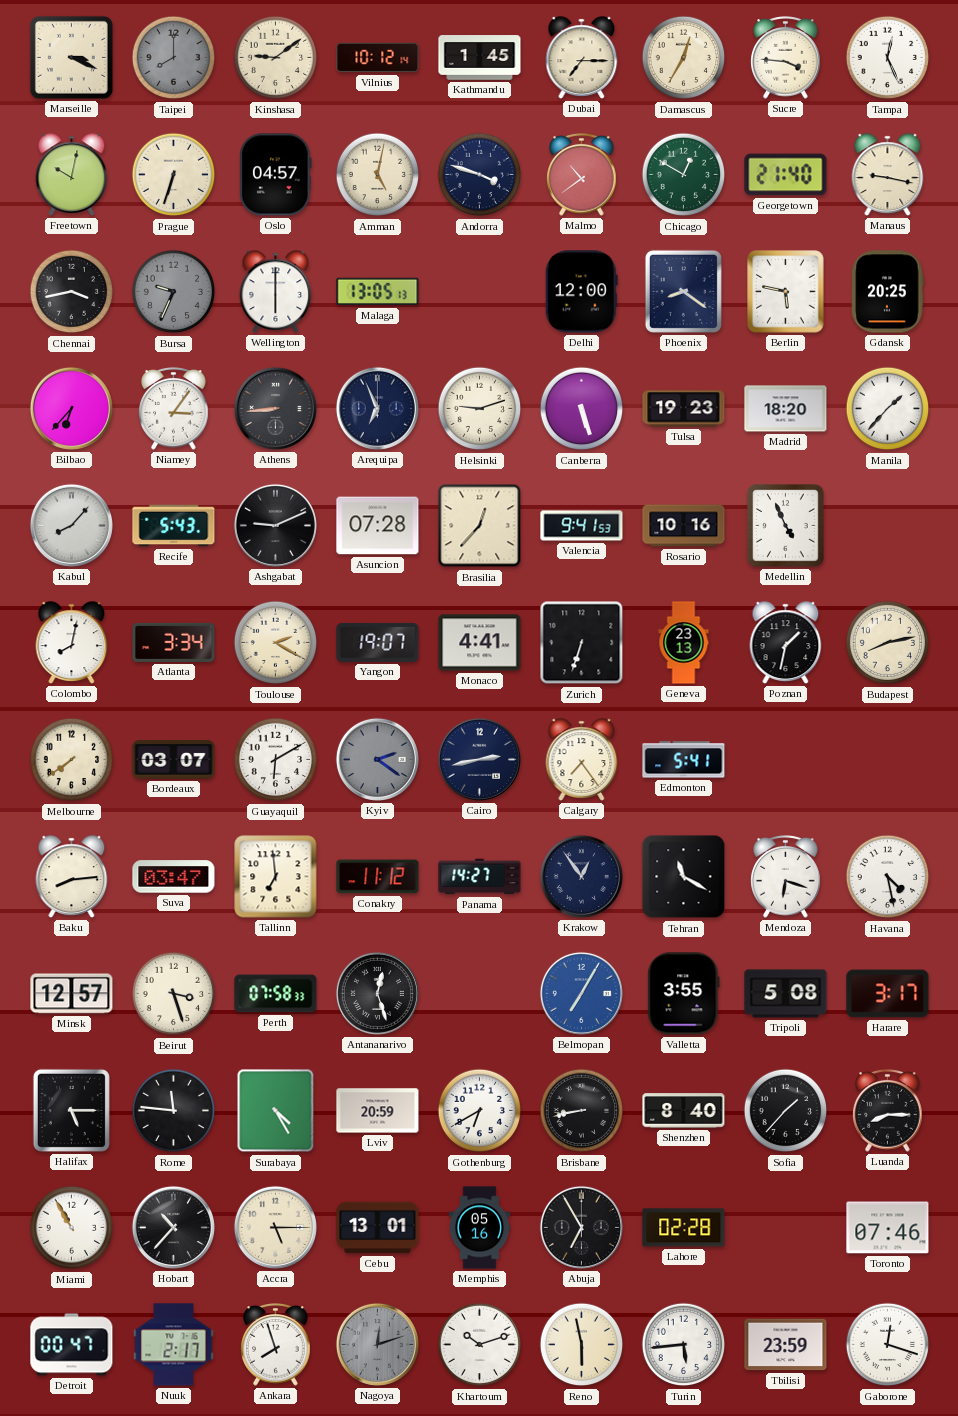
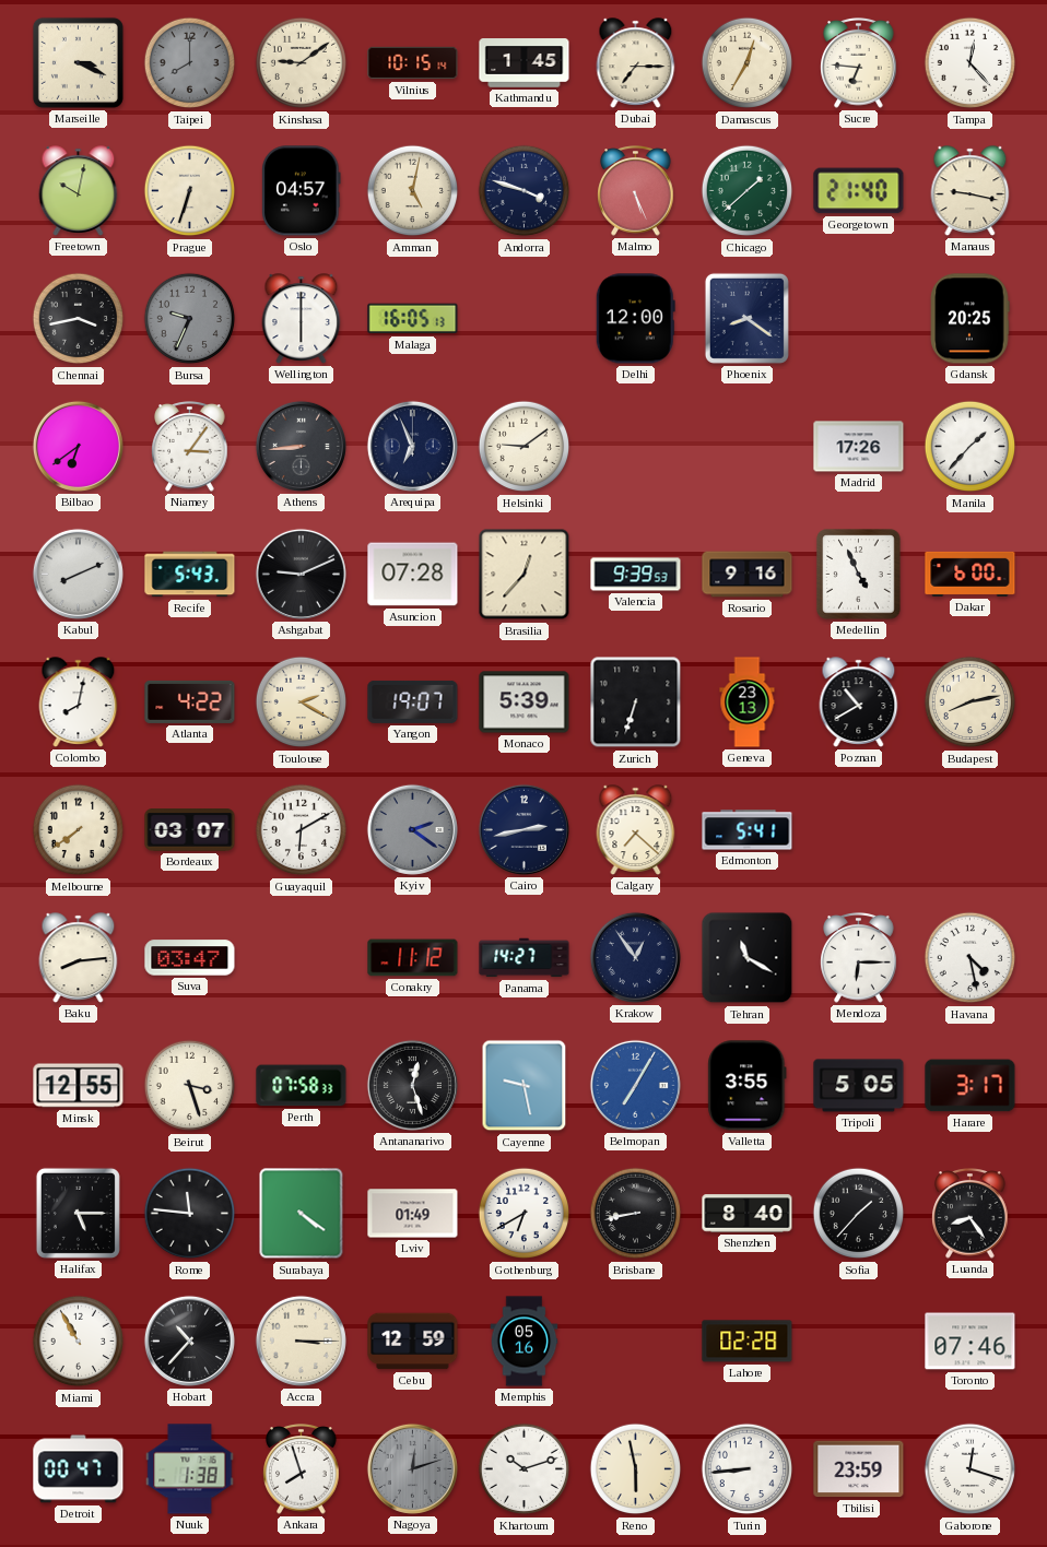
Vilnius: 10:12 -> 10:15
Sucre: 3:46 -> 6:46
Tampa: 12:26 -> 12:23
Malmo: 10:39 -> 5:26
Chicago: 12:50 -> 1:38
Malaga: 13:05 -> 16:05
Berlin: 5:47 -> none
Bilbao: 6:37 -> 6:39
Helsinki: 9:12 -> 9:09
Canberra: 5:27 -> none
Tulsa: 19:23 -> none
Madrid: 18:20 -> 17:26
Kabul: 8:07 -> 8:11
Valencia: 9:41 -> 9:39
Rosario: 10:16 -> 9:16
Dakar: none -> 6:00
Atlanta: 3:34 -> 4:22
Monaco: 4:41 -> 5:39
Poznan: 1:32 -> 10:40
Calgary: 7:24 -> 7:22
Tallinn: 6:59 -> none
Mendoza: 6:18 -> 6:15
Minsk: 12:57 -> 12:55
Cayenne: none -> 9:28
Tripoli: 5:08 -> 5:05
Surabaya: 4:25 -> 4:21
Lviv: 20:59 -> 01:49
Luanda: 8:15 -> 8:24
Accra: 5:15 -> 3:15
Cebu: 13:01 -> 12:59
Abuja: 6:55 -> none
Nuuk: 2:17 -> 1:38
Turin: 5:44 -> 8:44
